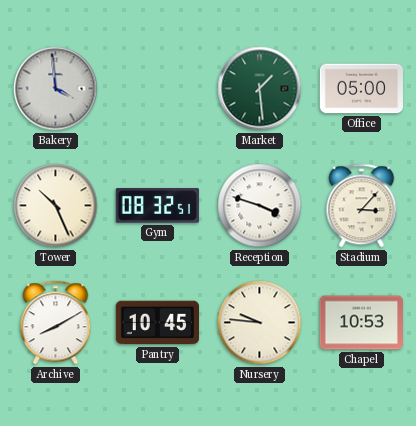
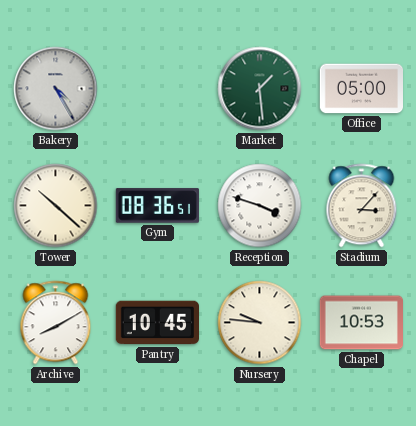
Bakery: 3:59 -> 4:25
Tower: 10:26 -> 10:22
Gym: 08:32 -> 08:36
